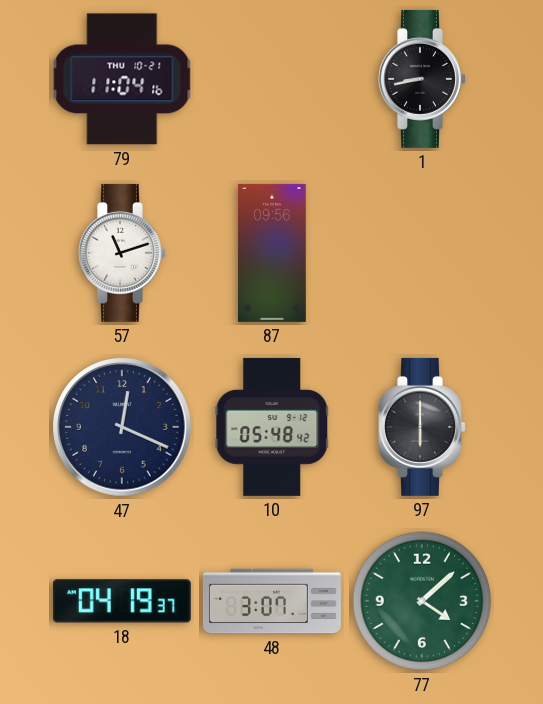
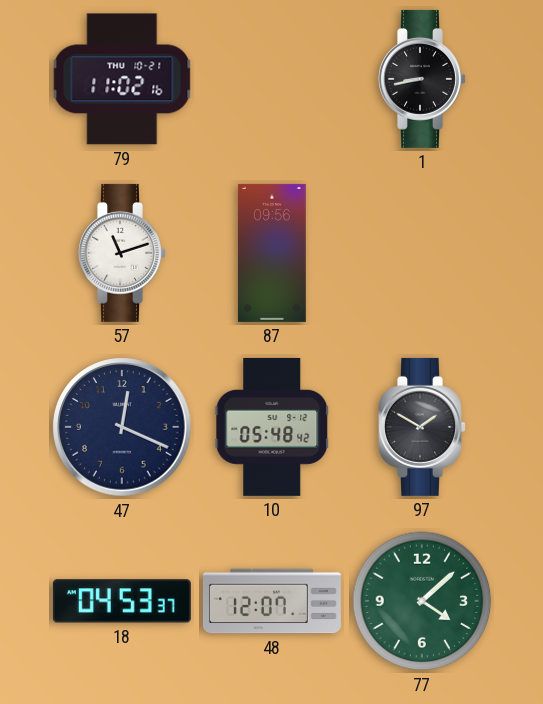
79: 11:04 -> 11:02
97: 6:00 -> 1:50
18: 04:19 -> 04:53
48: 3:07 -> 12:07
